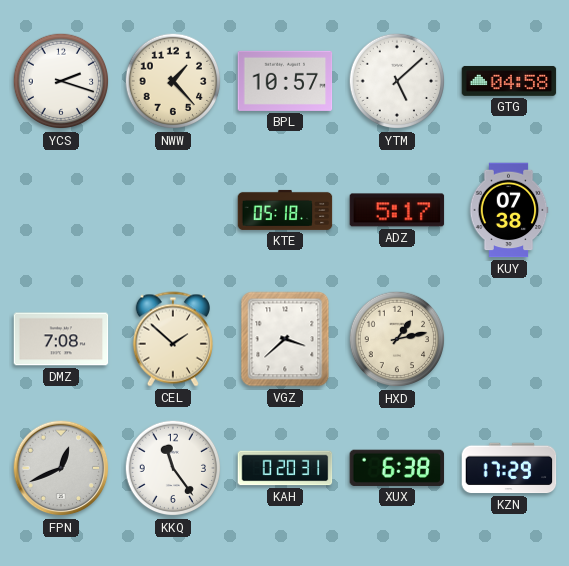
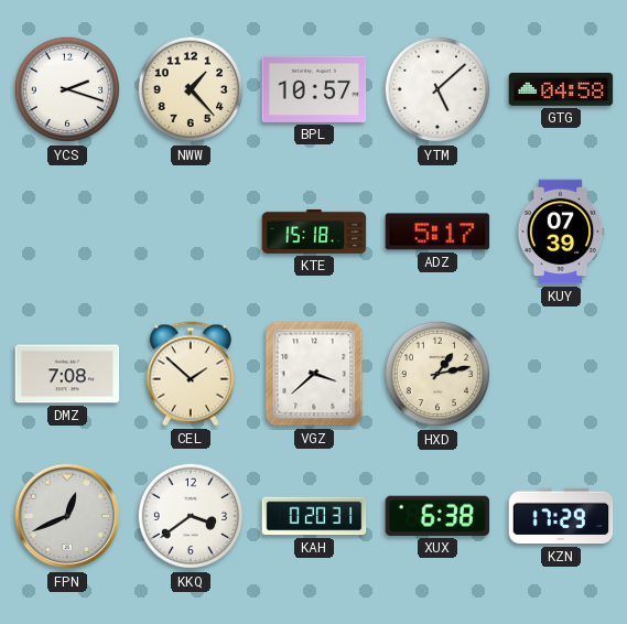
KTE: 05:18 -> 15:18
KUY: 07:38 -> 07:39
KKQ: 11:24 -> 3:39
